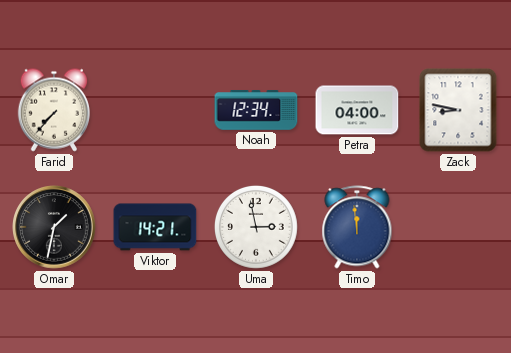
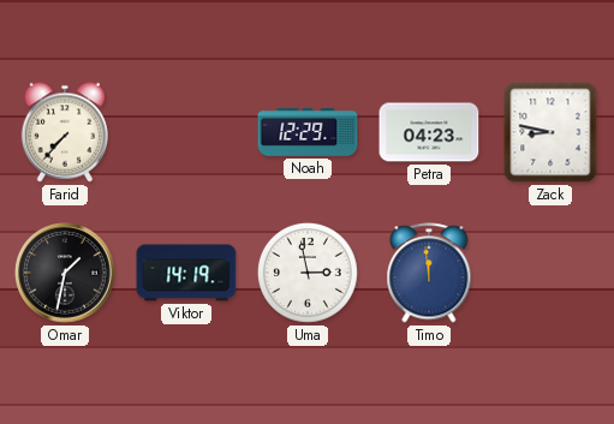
Noah: 12:34 -> 12:29
Petra: 04:00 -> 04:23
Viktor: 14:21 -> 14:19
